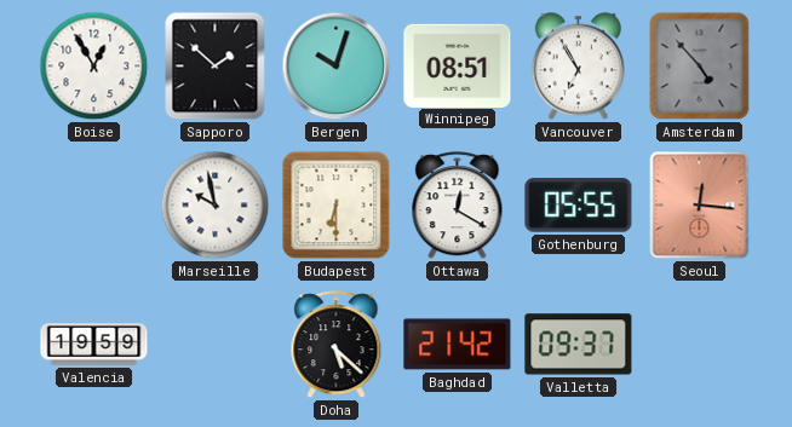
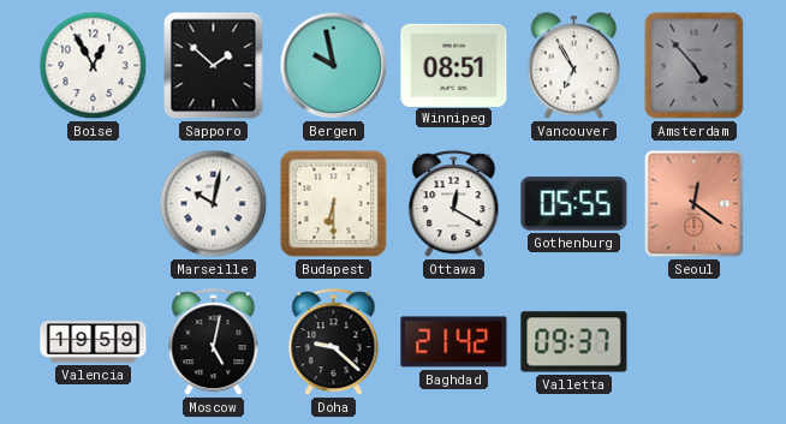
Bergen: 10:03 -> 9:58
Marseille: 9:58 -> 10:02
Seoul: 12:16 -> 12:21
Moscow: none -> 5:02
Doha: 5:22 -> 9:22
